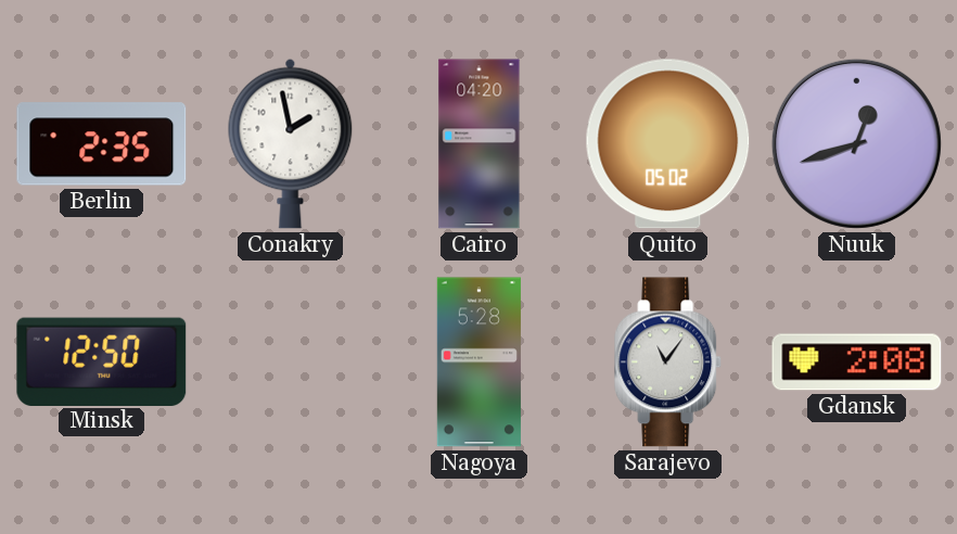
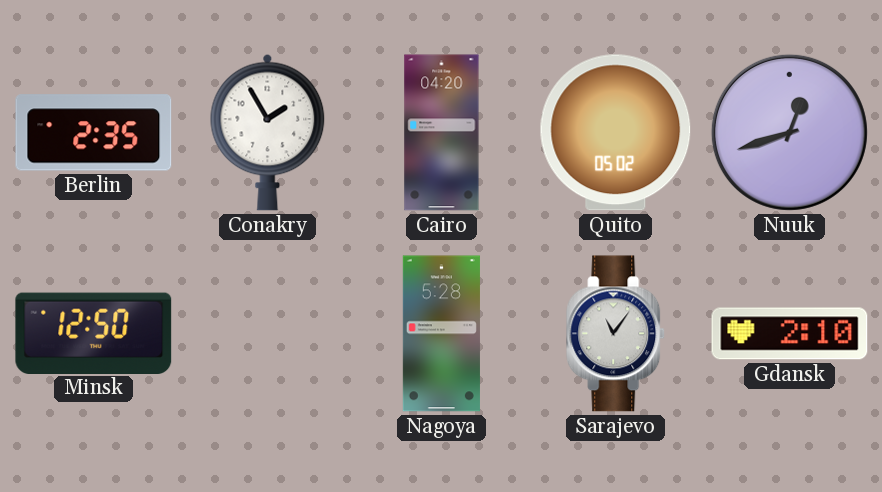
Conakry: 1:58 -> 1:55
Gdansk: 2:08 -> 2:10
